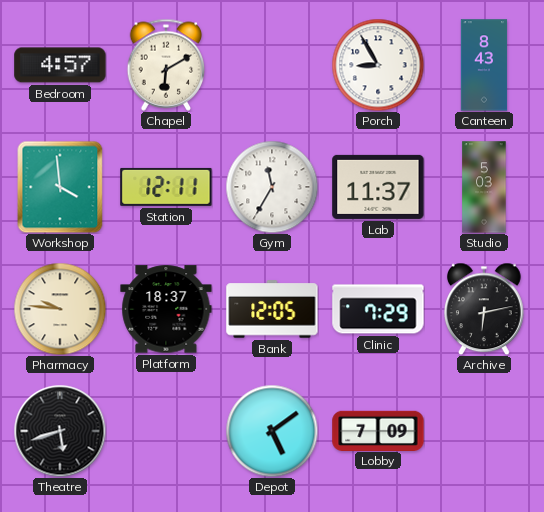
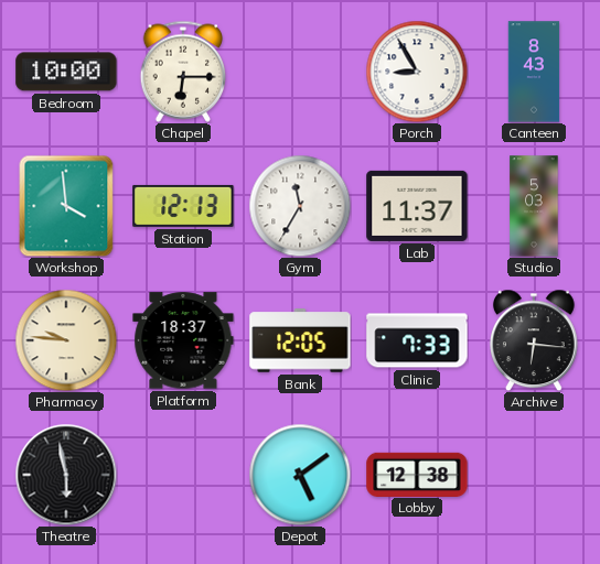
Bedroom: 4:57 -> 10:00
Chapel: 6:10 -> 6:15
Station: 12:11 -> 12:13
Clinic: 7:29 -> 7:33
Archive: 6:13 -> 6:16
Theatre: 5:42 -> 5:58
Lobby: 7:09 -> 12:38
